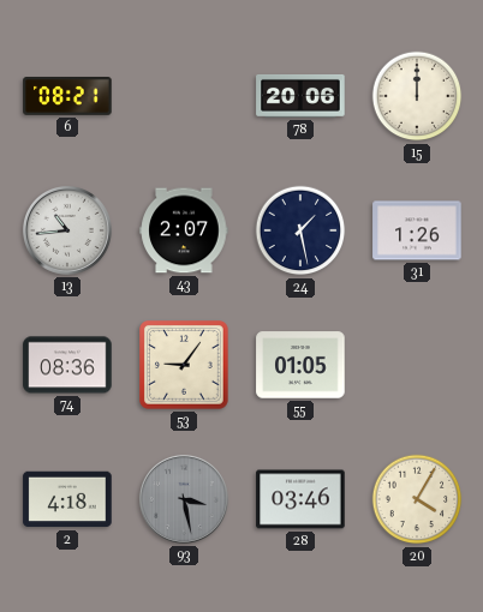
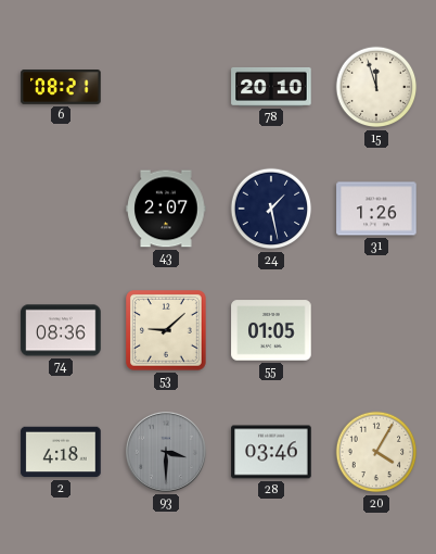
78: 20:06 -> 20:10
15: 12:00 -> 11:57
13: 10:44 -> none
53: 9:06 -> 9:08
93: 3:28 -> 3:30
